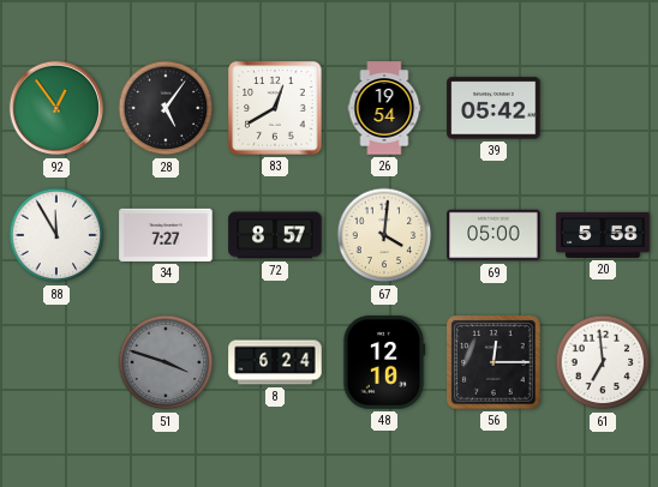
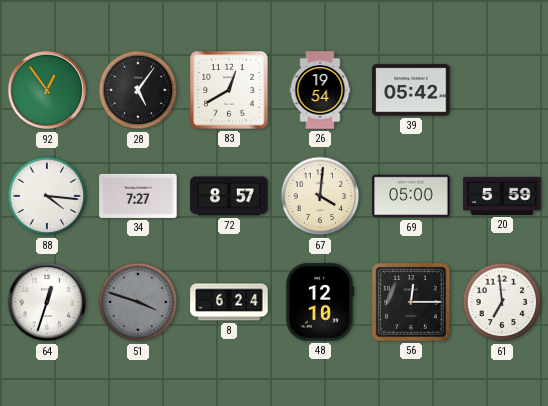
88: 11:55 -> 4:16
20: 5:58 -> 5:59
64: none -> 12:33
